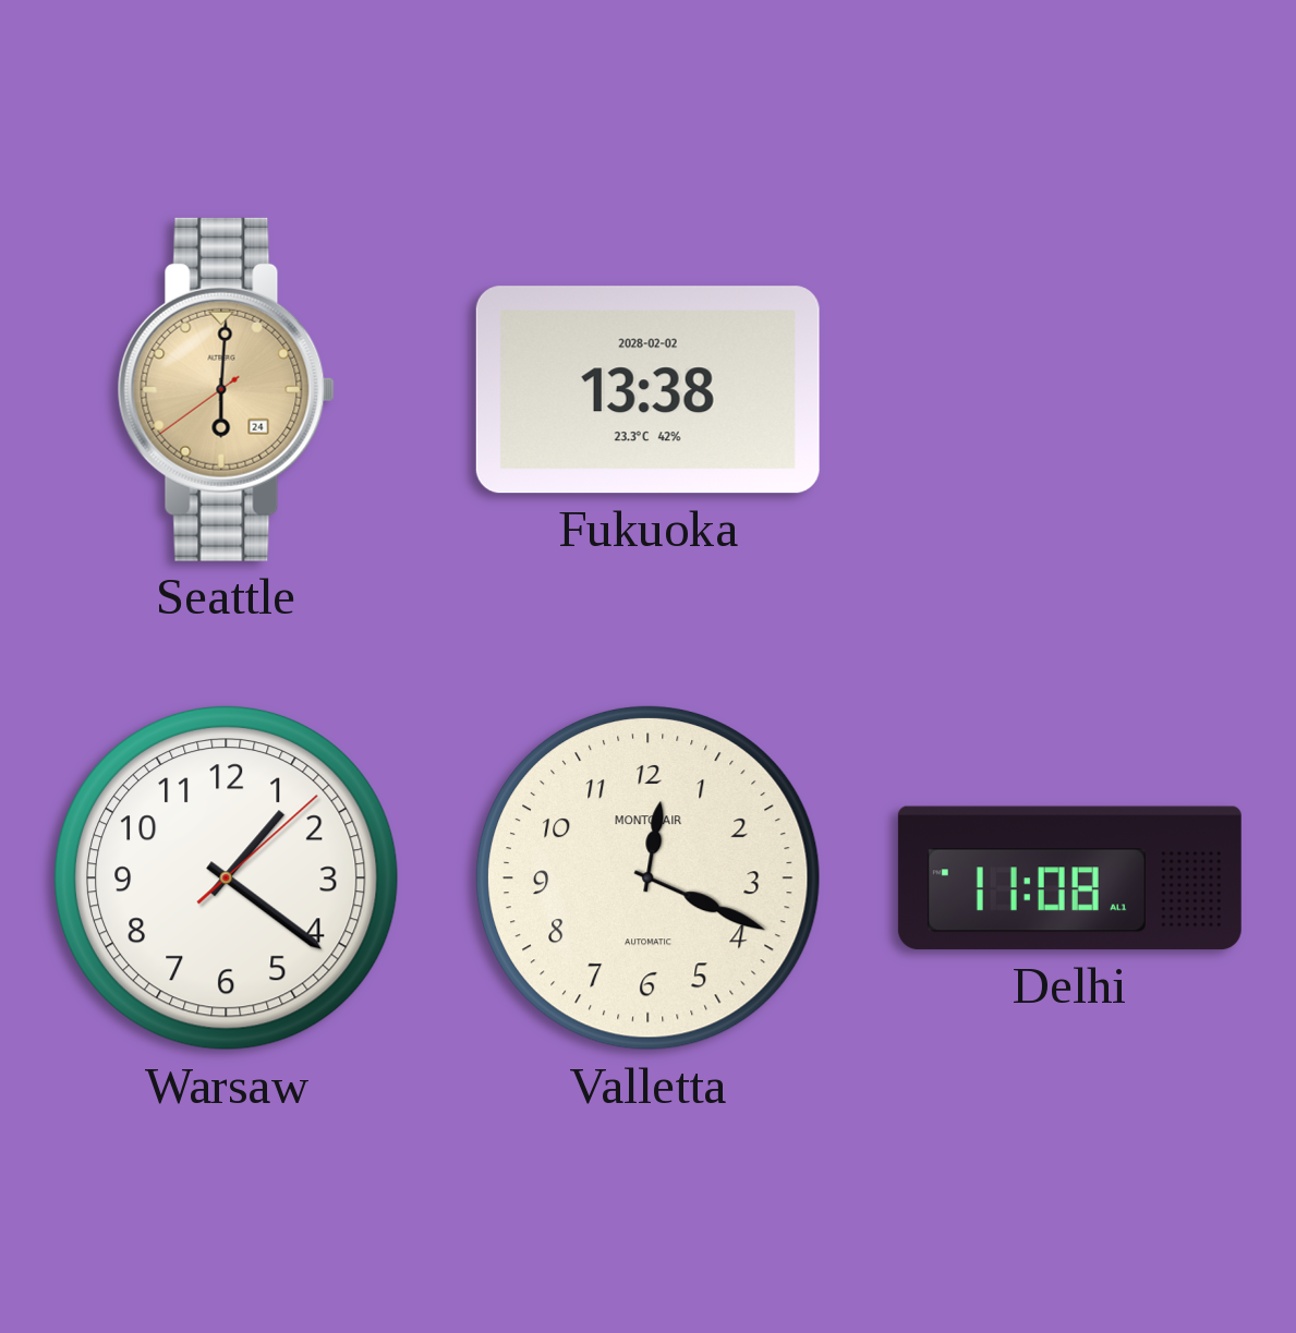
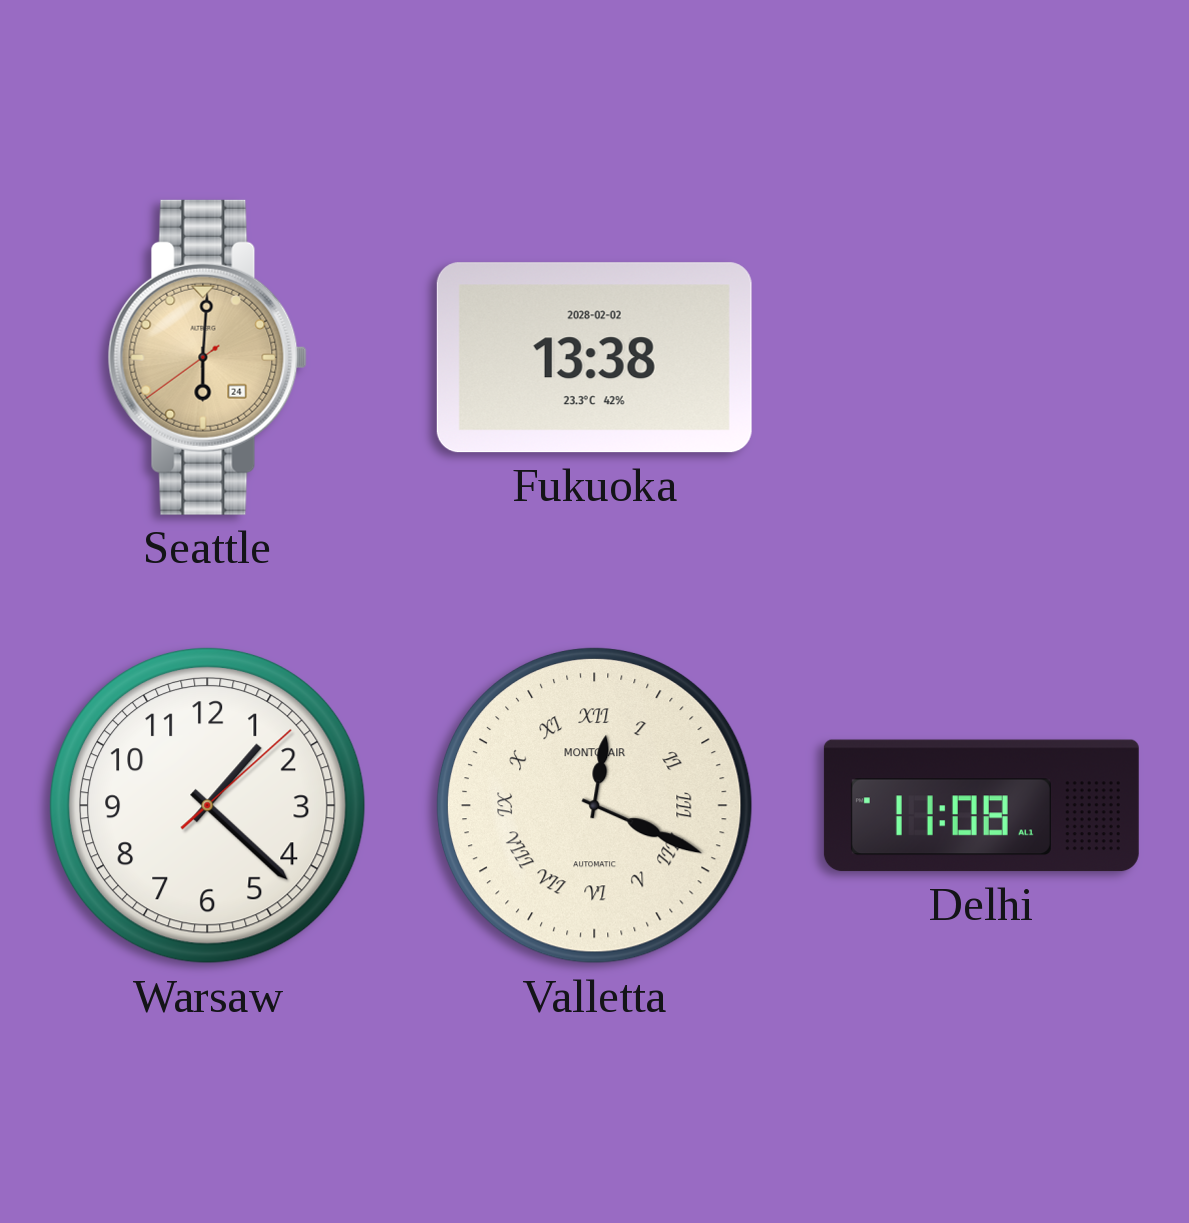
Warsaw: 1:21 -> 1:22
Valletta numerals: Arabic -> Roman
